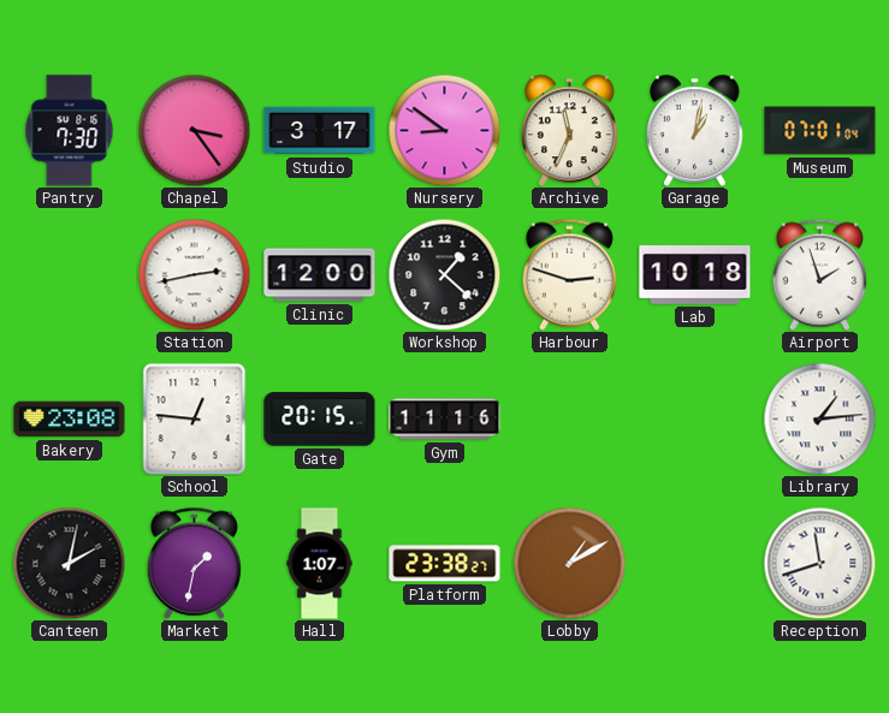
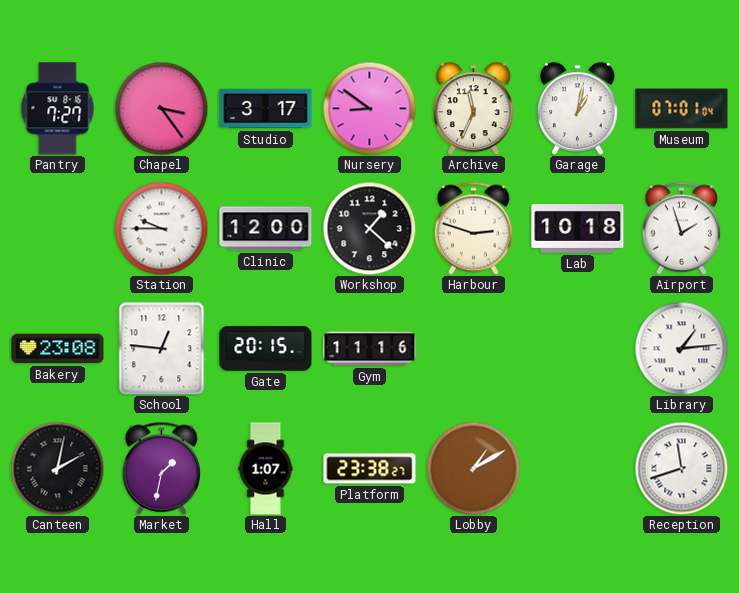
Pantry: 7:30 -> 7:27
Station: 2:43 -> 9:45
